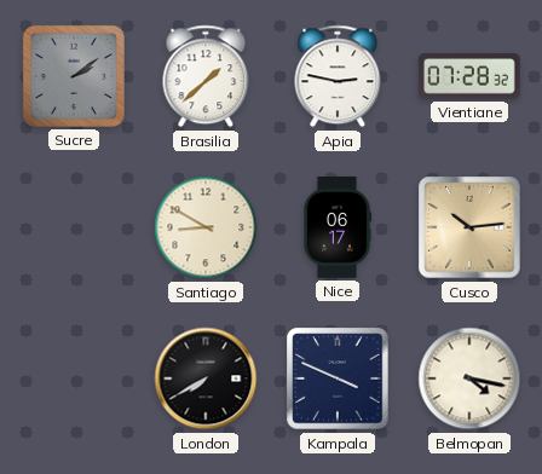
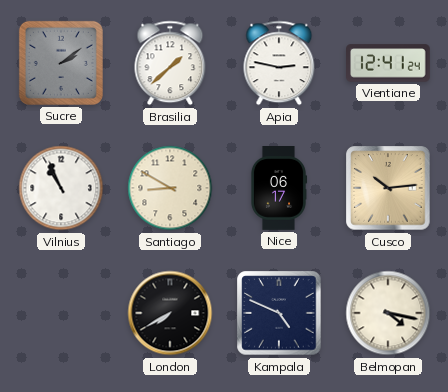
Vientiane: 07:28 -> 12:41
Vilnius: none -> 10:56
Kampala: 3:49 -> 4:49
